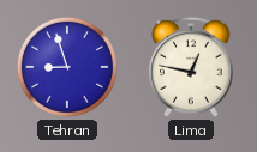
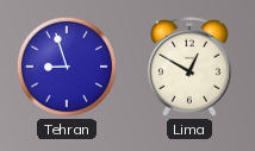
Lima: 12:47 -> 12:50
